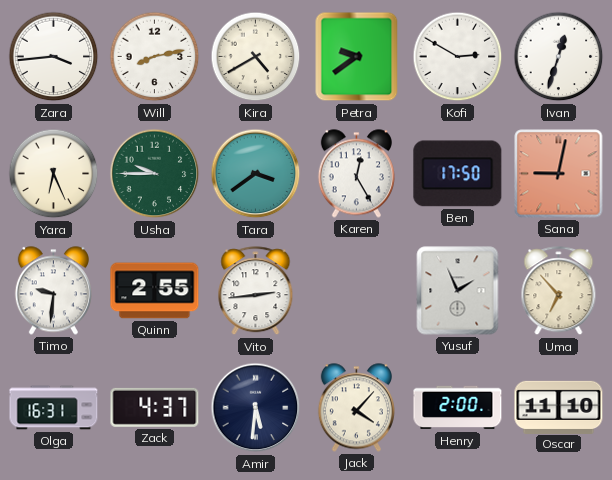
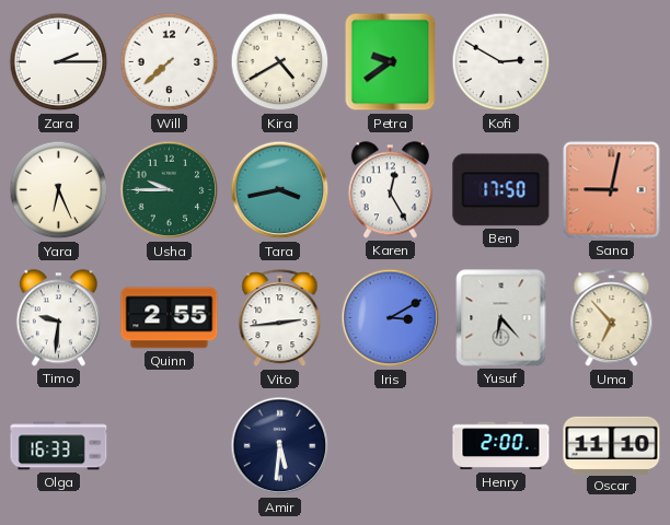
Zara: 3:44 -> 2:15
Will: 8:13 -> 7:38
Ivan: 12:33 -> none
Tara: 3:39 -> 3:43
Iris: none -> 3:10
Yusuf: 1:56 -> 6:23
Olga: 16:31 -> 16:33
Zack: 4:37 -> none
Jack: 4:07 -> none
